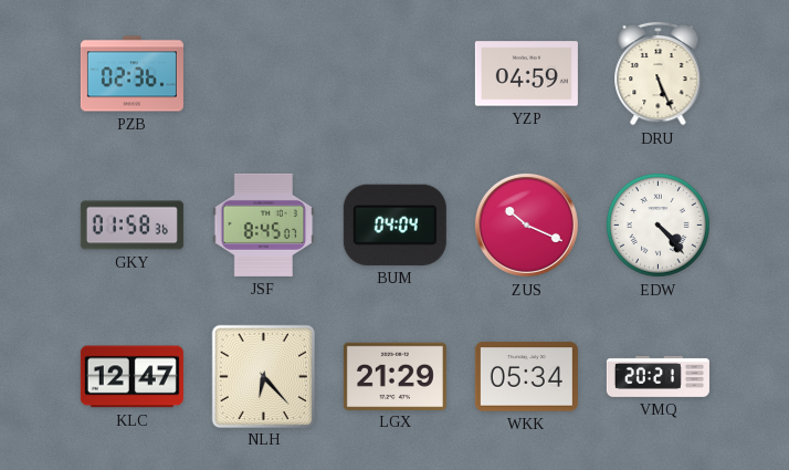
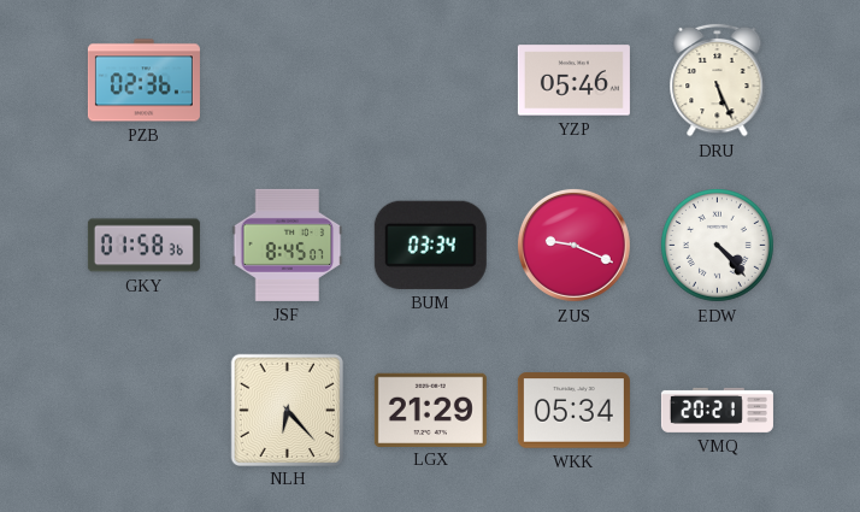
YZP: 04:59 -> 05:46
BUM: 04:04 -> 03:34
ZUS: 10:19 -> 9:19
KLC: 12:47 -> none
